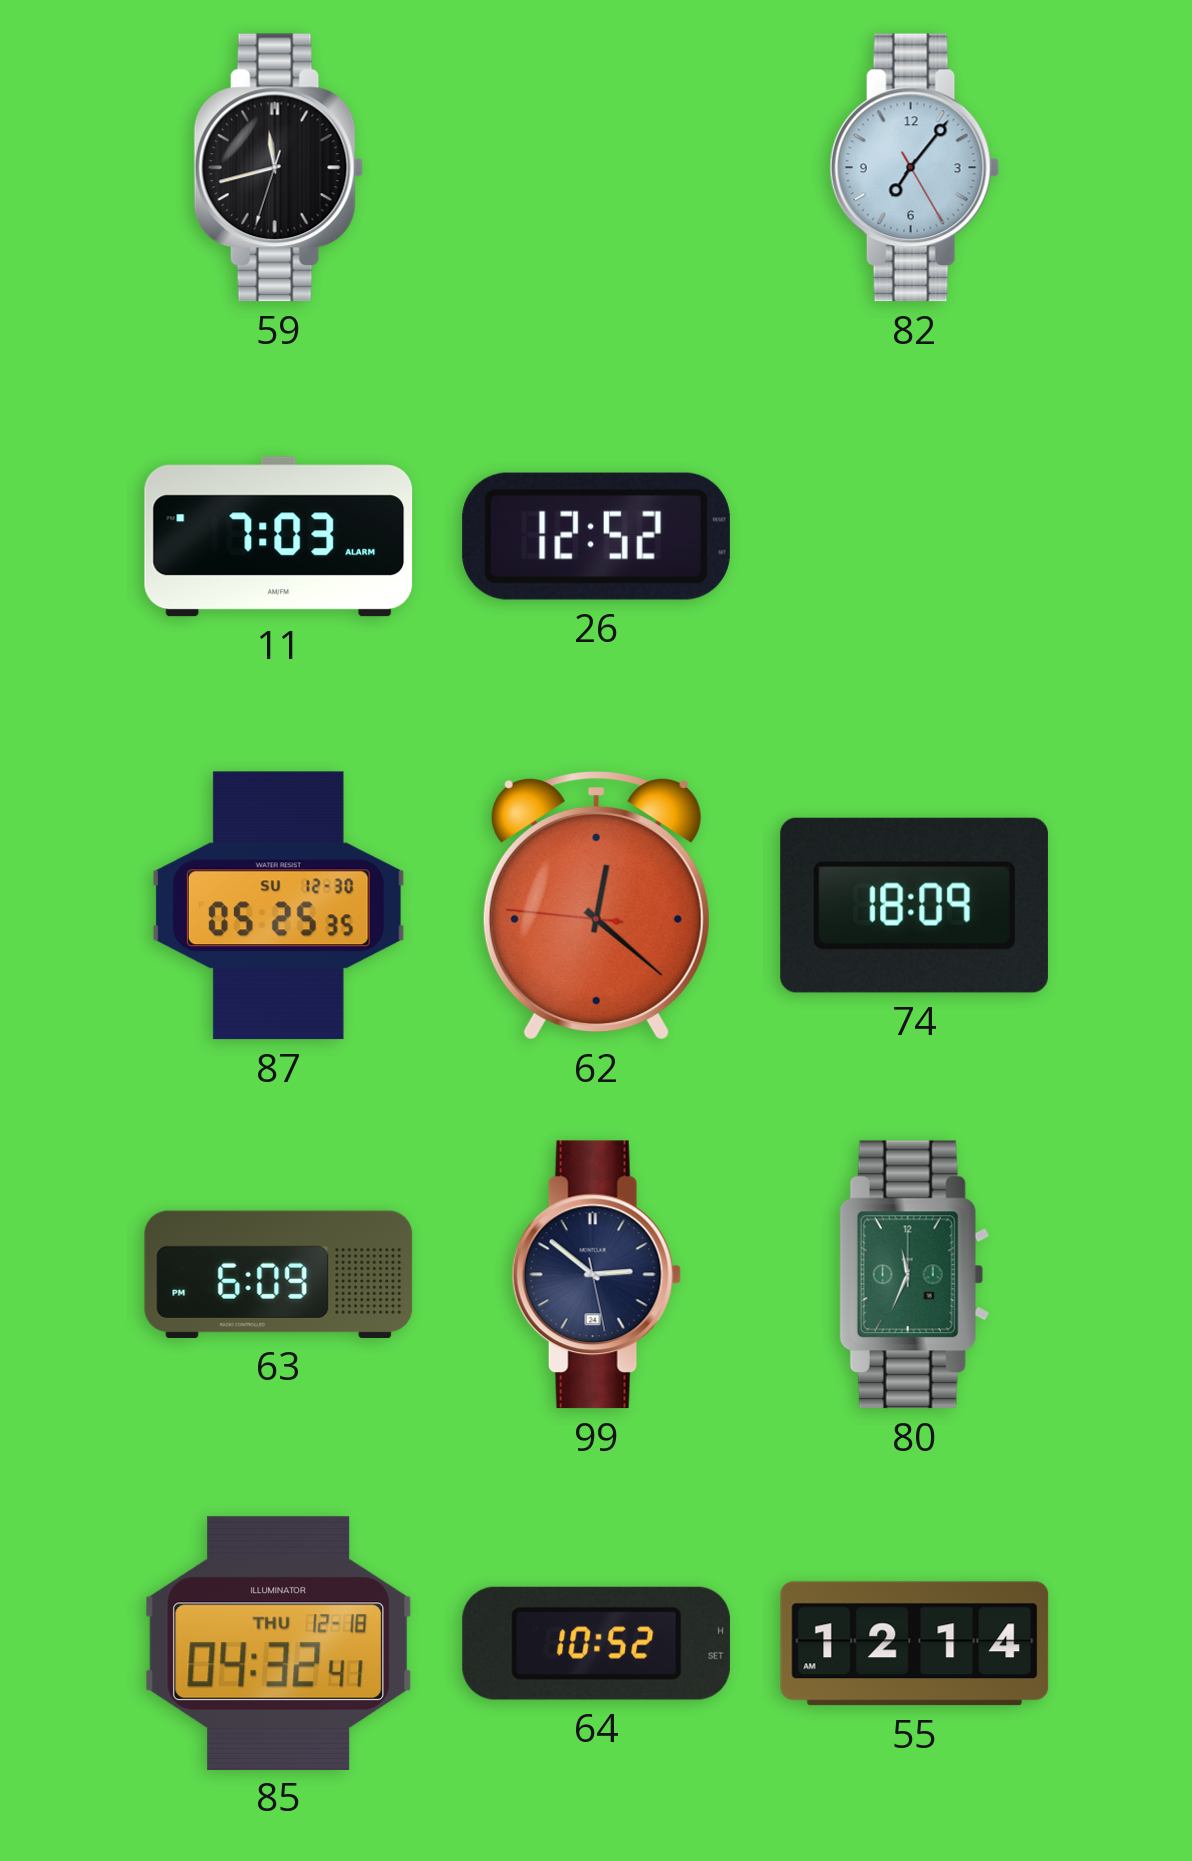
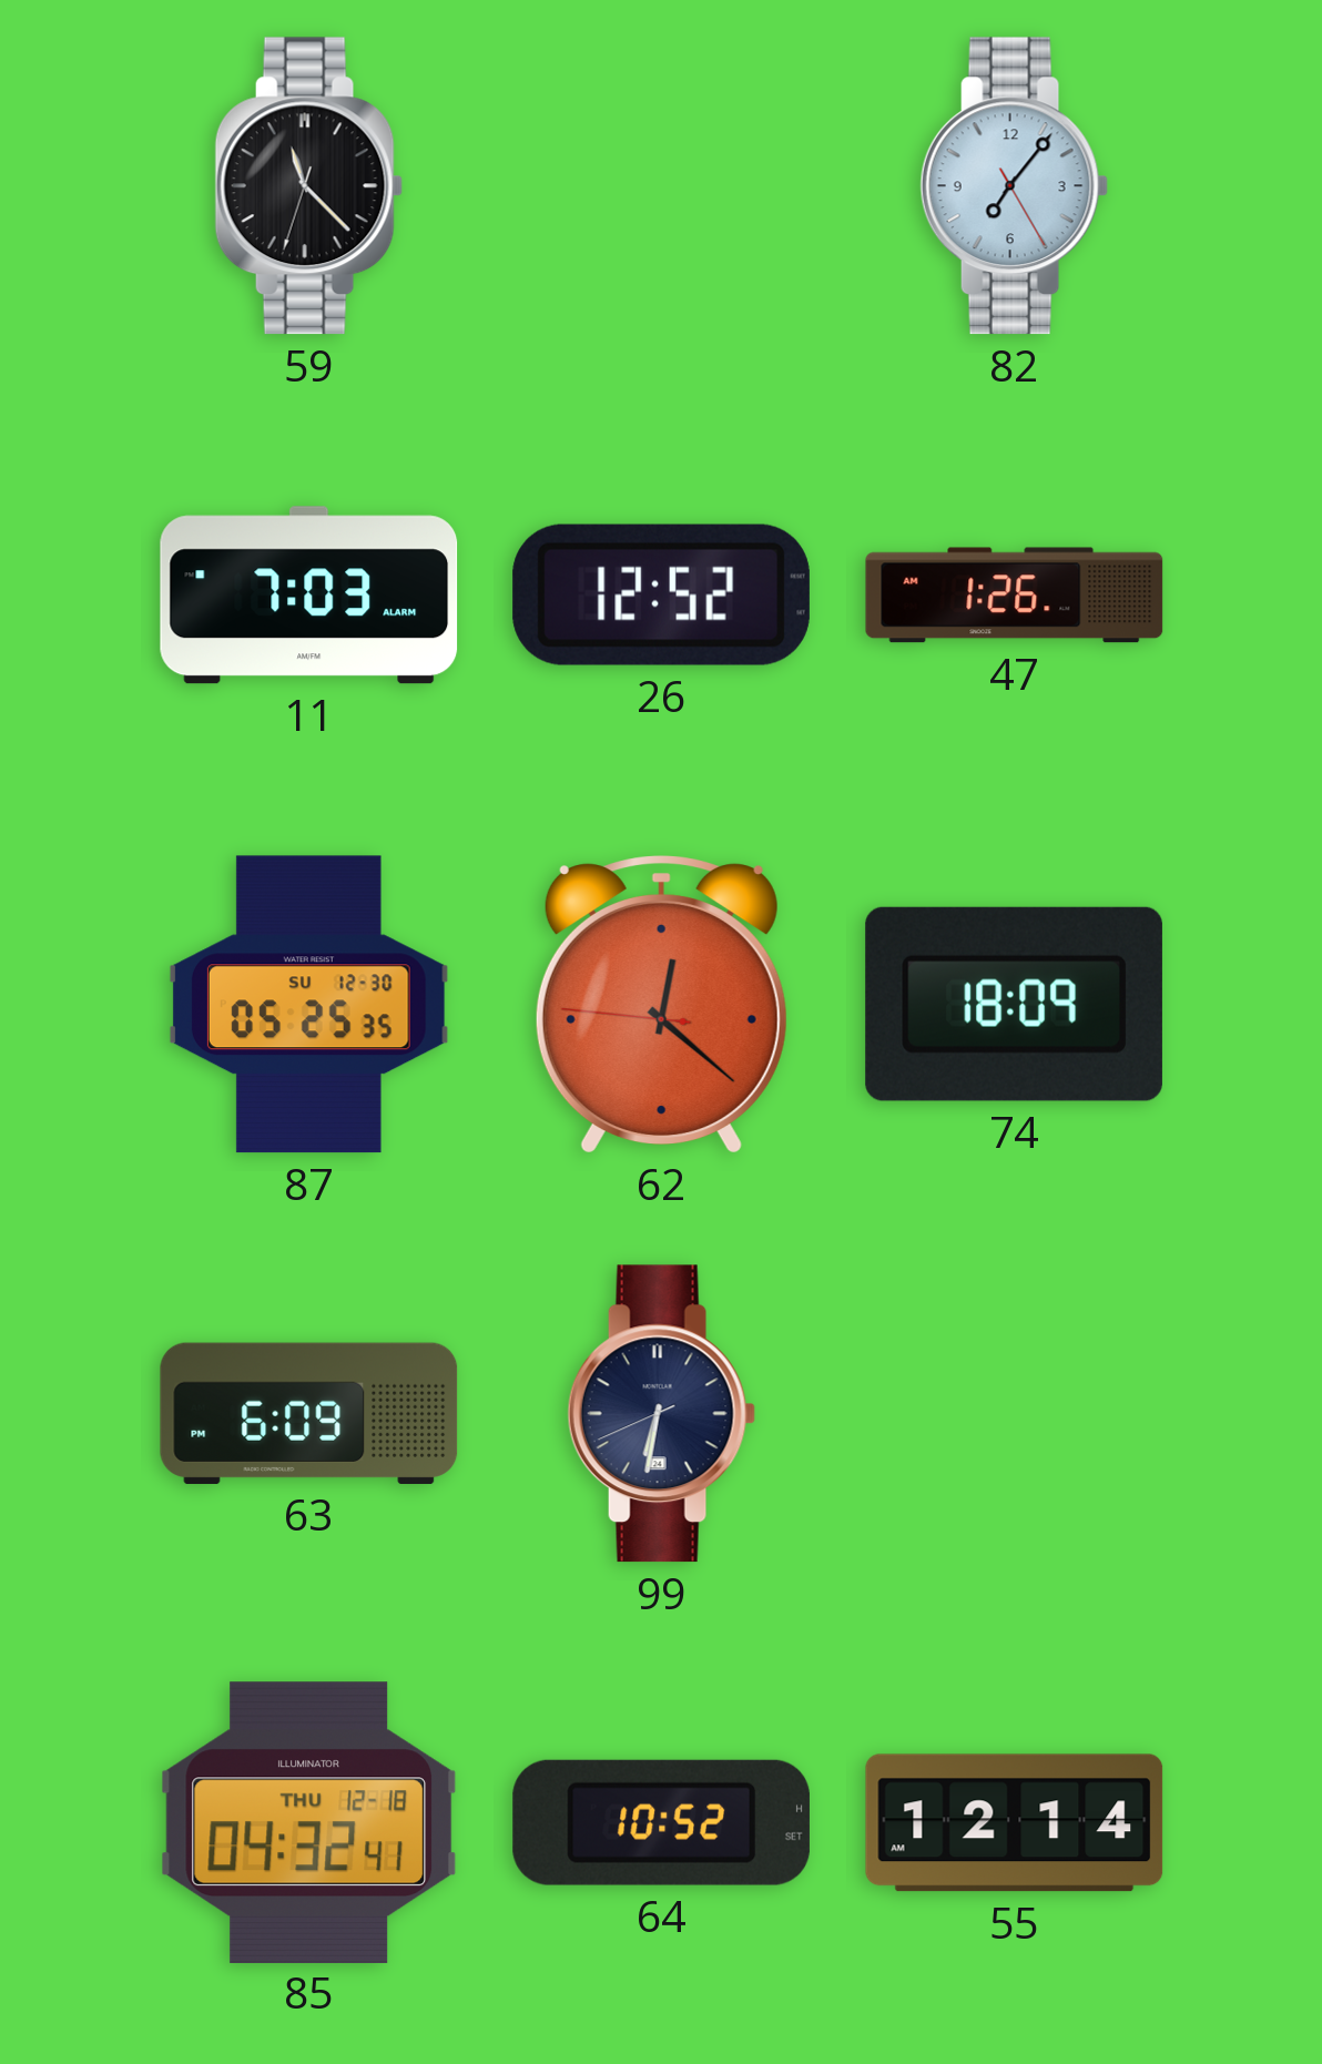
59: 11:42 -> 11:22
47: none -> 1:26
99: 2:51 -> 6:31
80: 11:34 -> none
